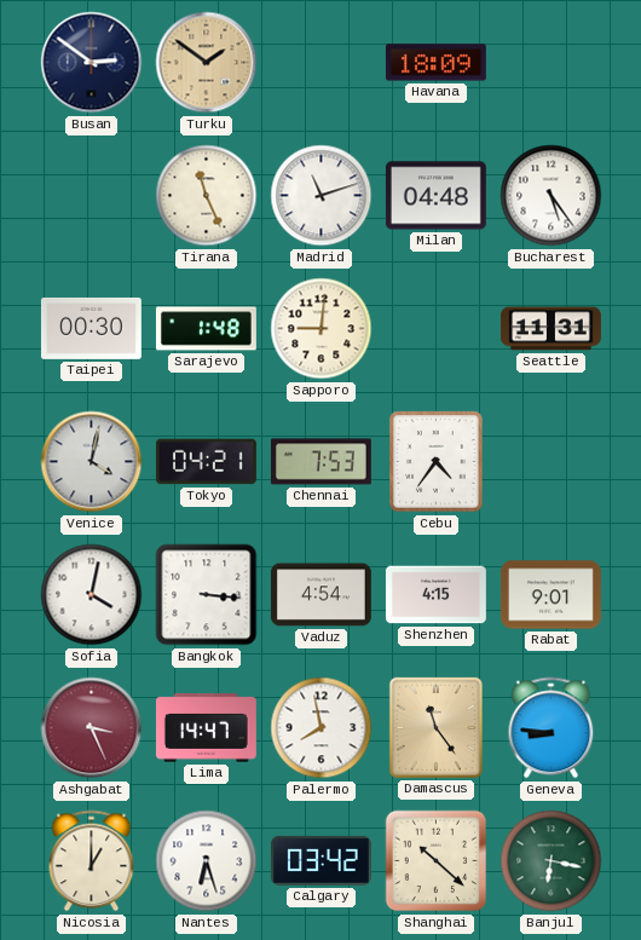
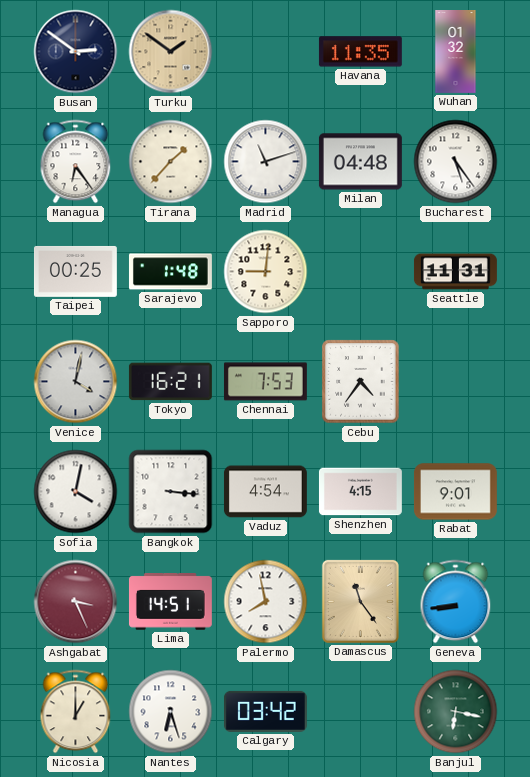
Havana: 18:09 -> 11:35
Wuhan: none -> 01:32
Managua: none -> 6:24
Tirana: 11:26 -> 1:37
Taipei: 00:30 -> 00:25
Tokyo: 04:21 -> 16:21
Lima: 14:47 -> 14:51
Geneva: 8:46 -> 8:44
Shanghai: 10:22 -> none
